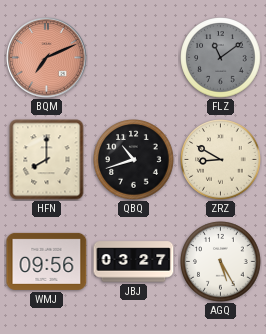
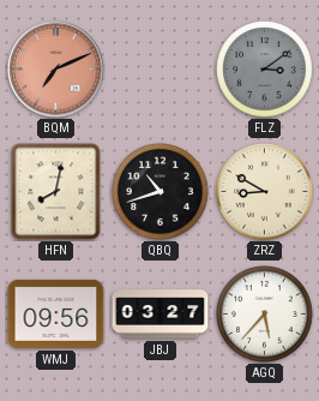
FLZ: 11:09 -> 3:09
HFN: 8:00 -> 8:02
AGQ: 5:25 -> 5:37
